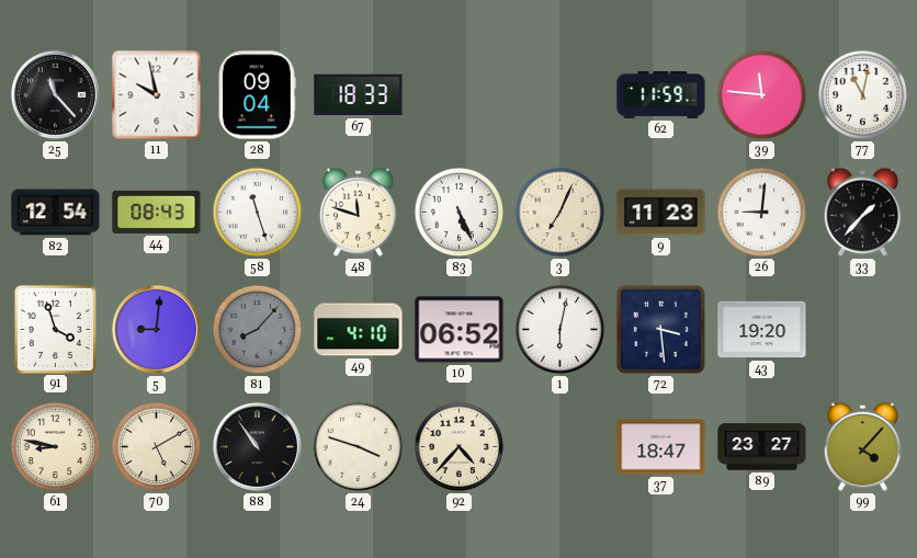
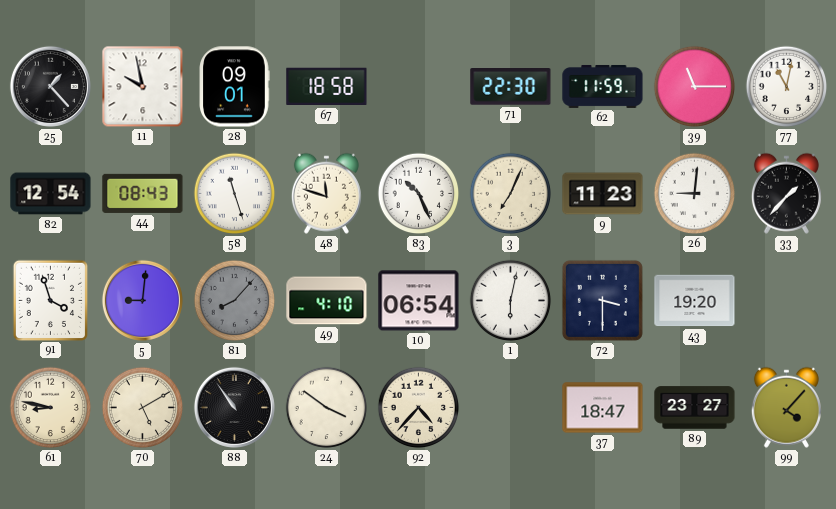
25: 11:23 -> 1:23
28: 09:04 -> 09:01
67: 18:33 -> 18:58
71: none -> 22:30
39: 11:46 -> 11:15
83: 5:26 -> 10:26
10: 06:52 -> 06:54
72: 3:29 -> 3:30
24: 3:48 -> 3:51
